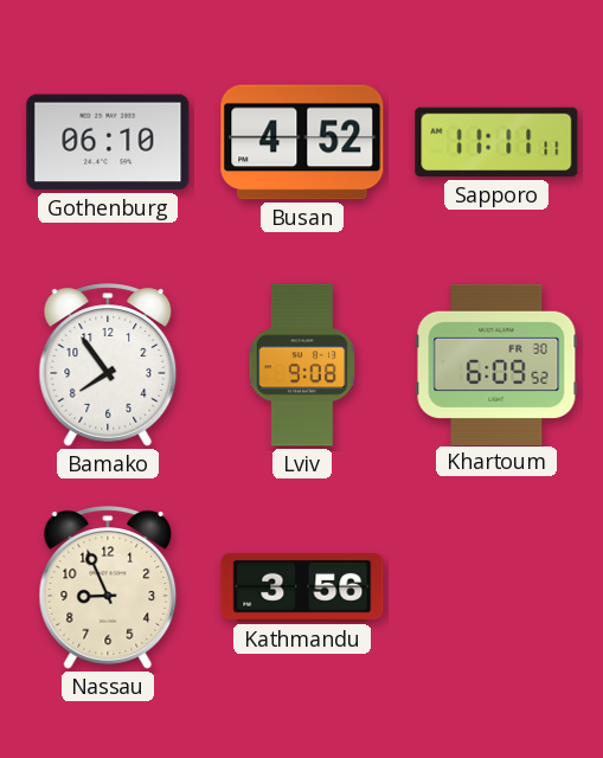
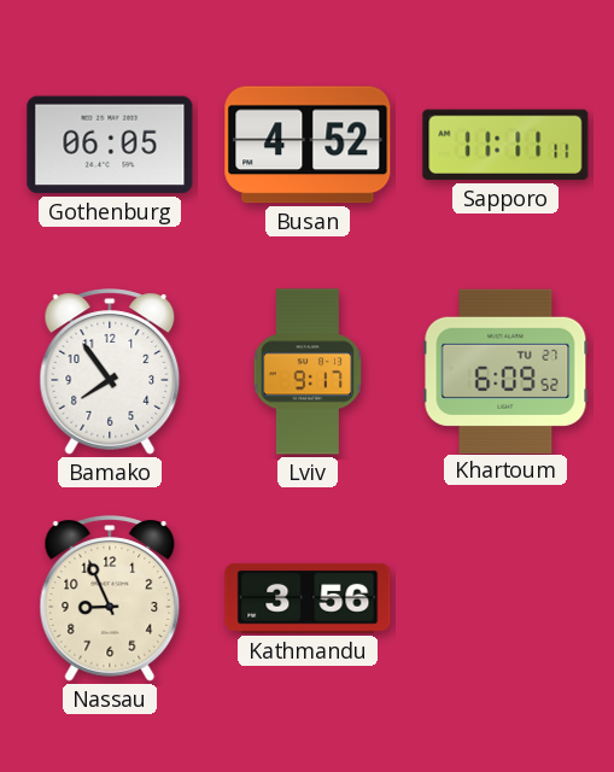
Gothenburg: 06:10 -> 06:05
Lviv: 9:08 -> 9:17
Khartoum date: FR 30 -> TU 27
